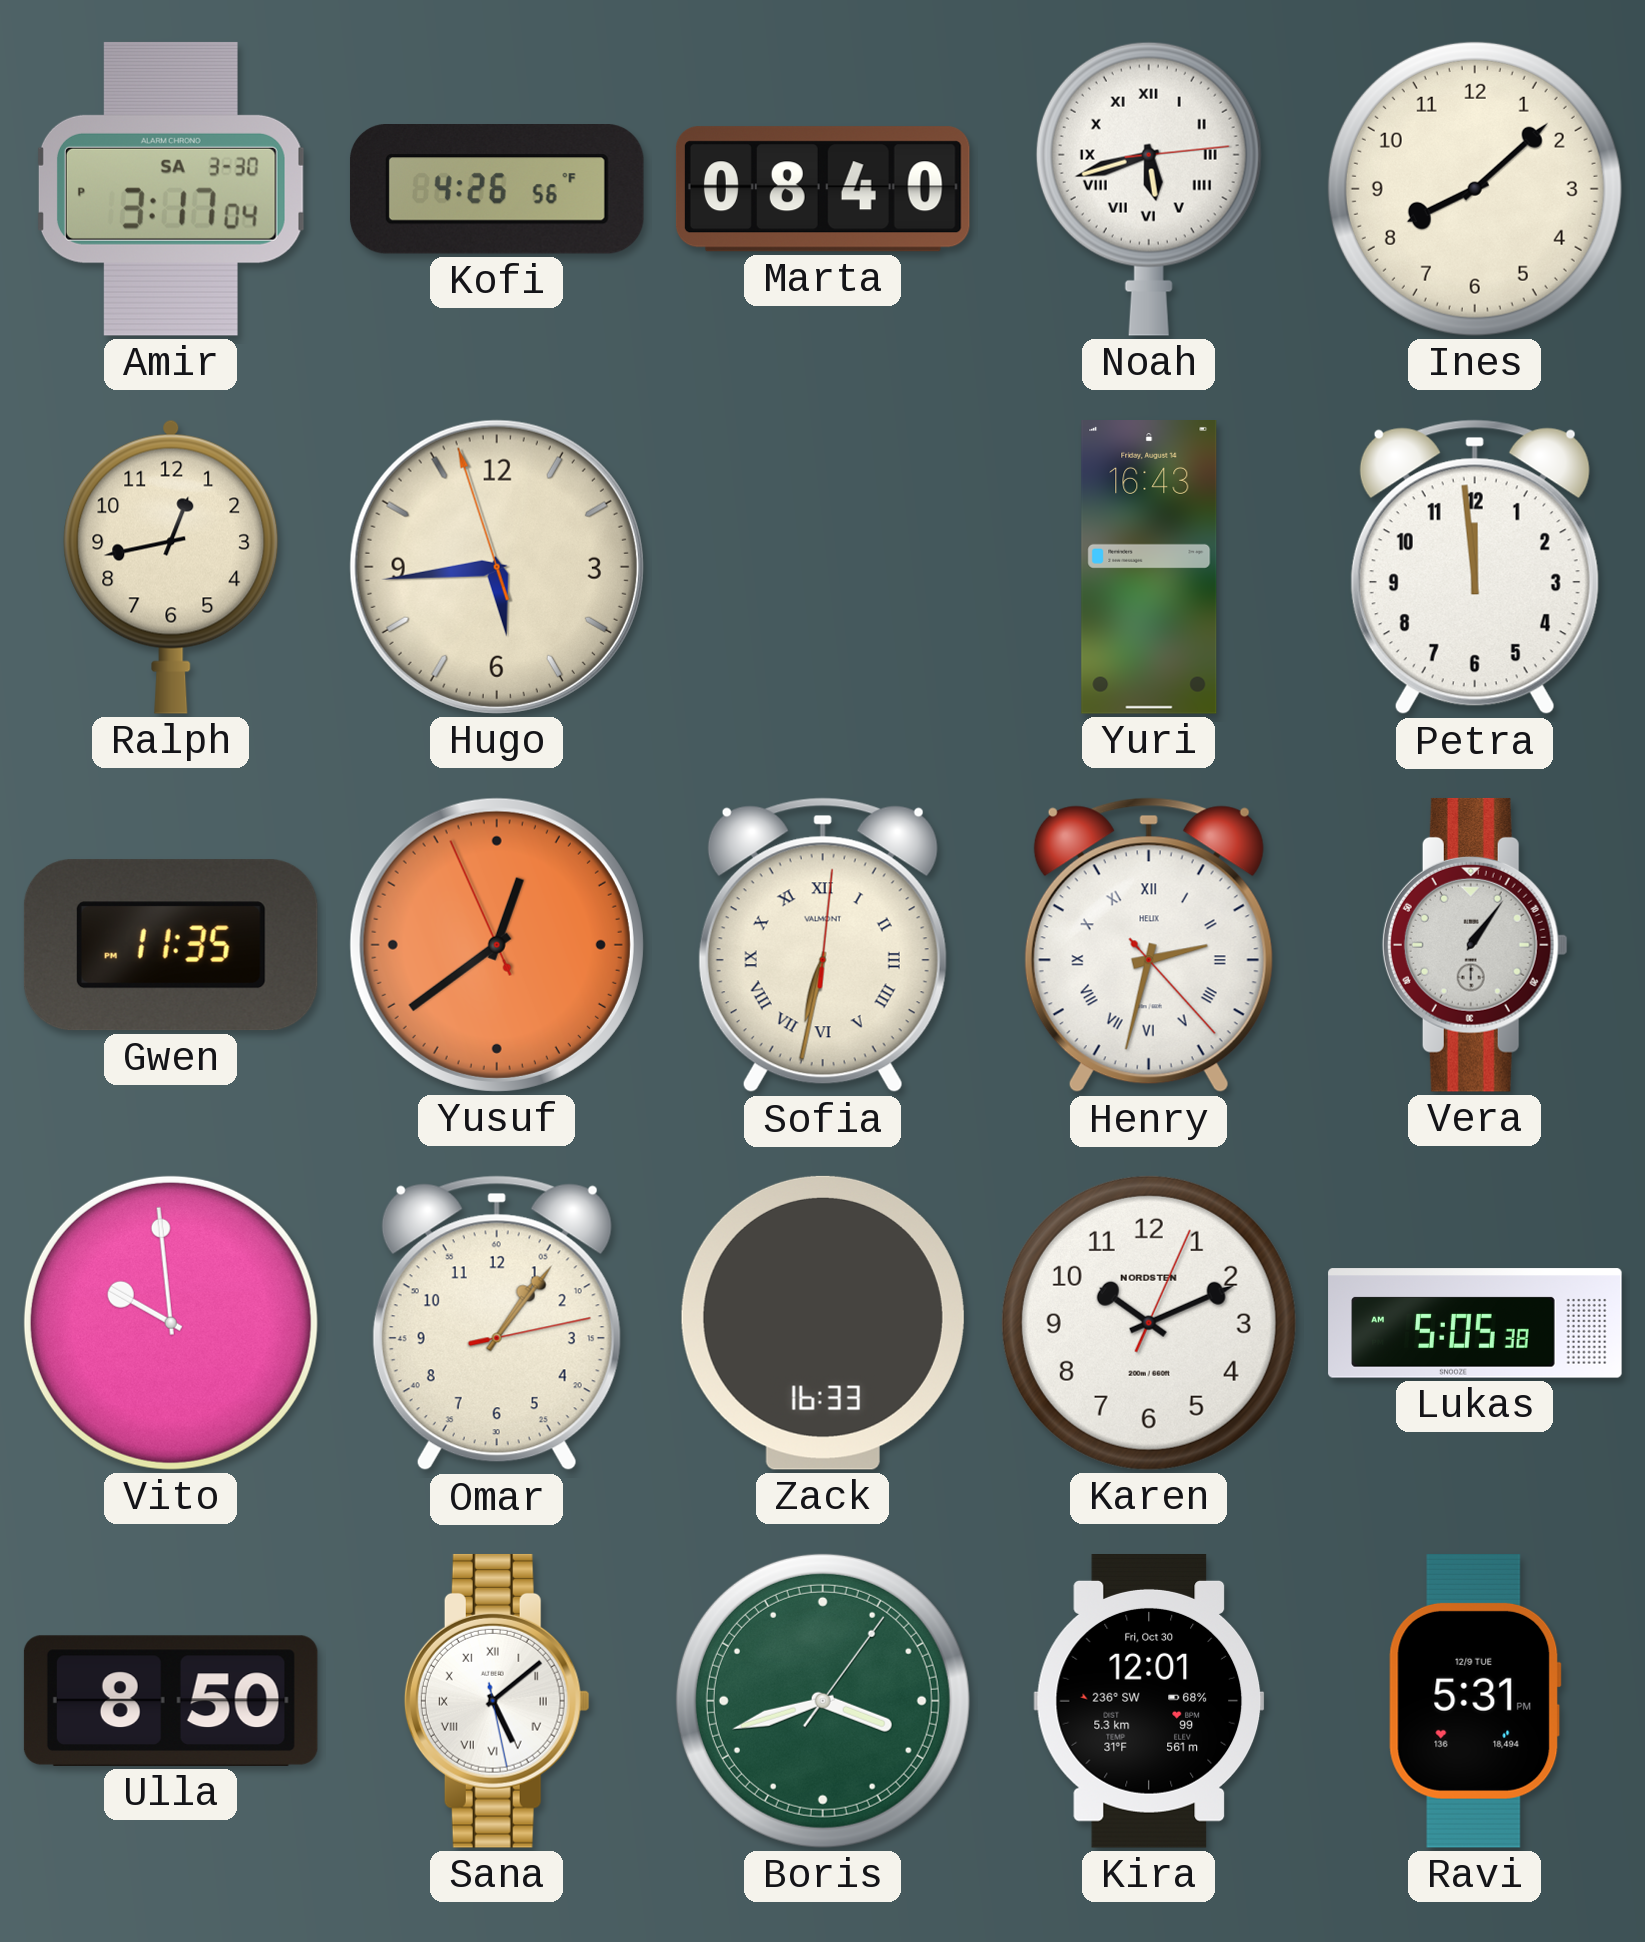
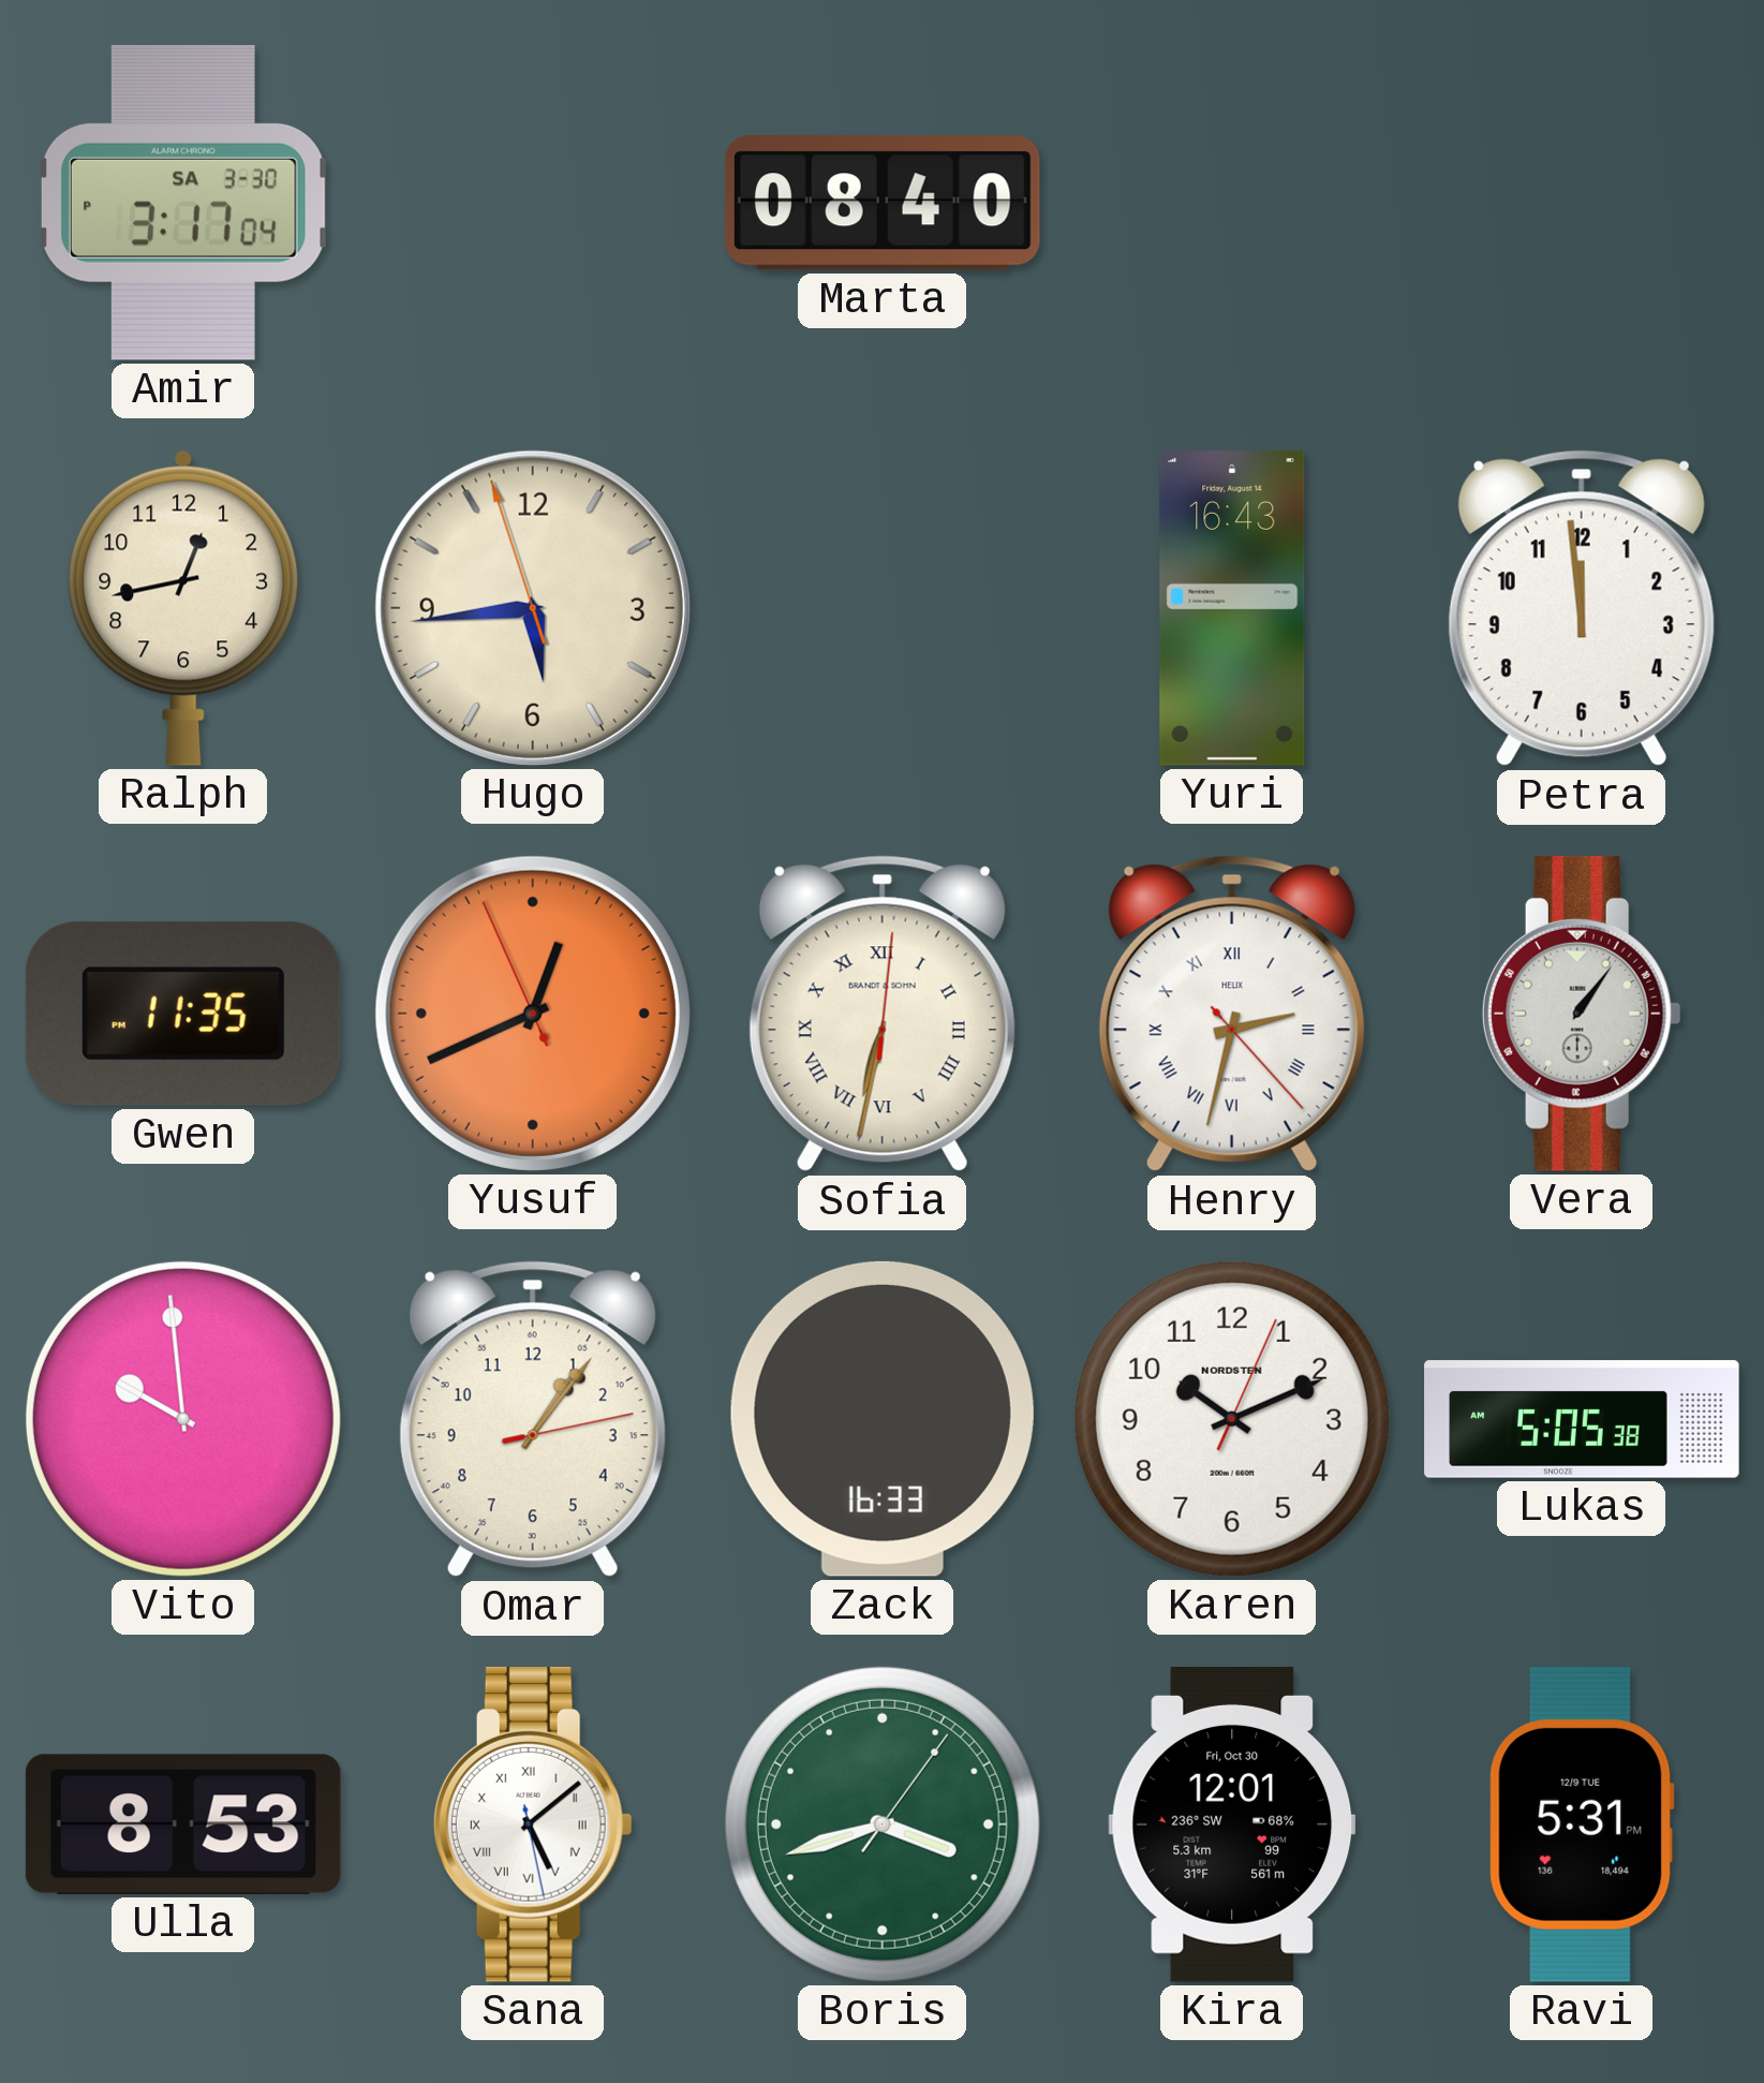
Kofi: 4:26 -> none
Noah: 5:42 -> none
Ines: 8:08 -> none
Yusuf: 12:38 -> 12:40
Sofia brand: VALMONT -> BRANDT & SOHN
Ulla: 8:50 -> 8:53
